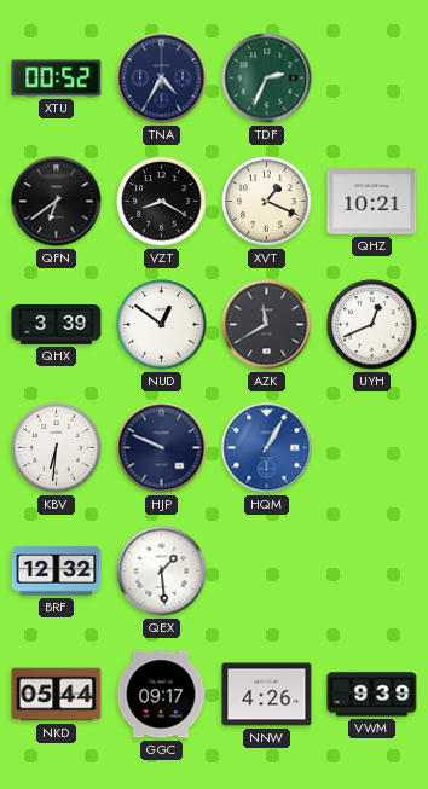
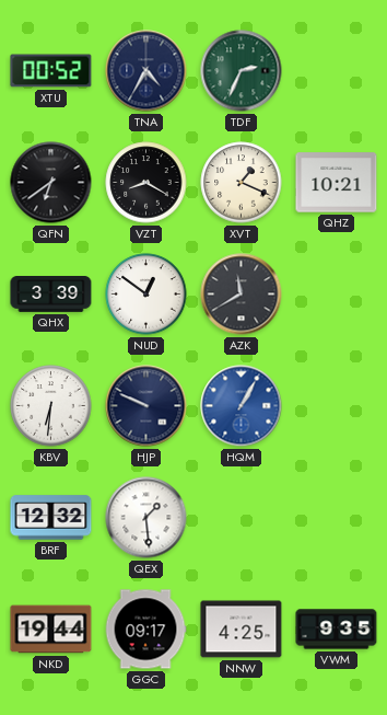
UYH: 12:41 -> none
NKD: 05:44 -> 19:44
NNW: 4:26 -> 4:25
VWM: 9:39 -> 9:35
